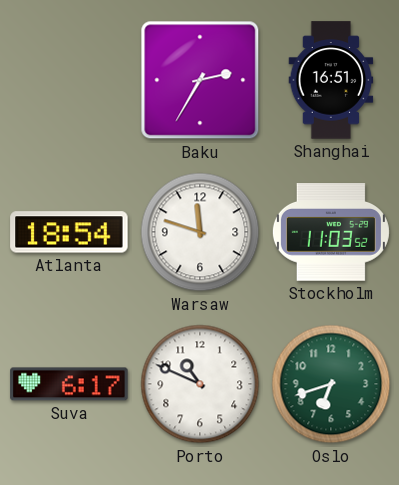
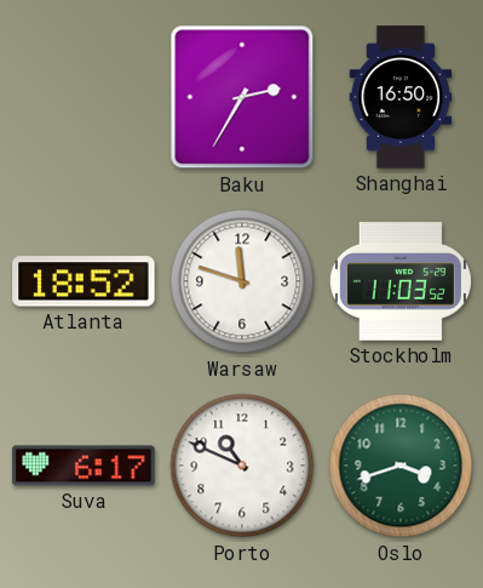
Shanghai: 16:51 -> 16:50
Atlanta: 18:54 -> 18:52
Oslo: 6:42 -> 3:42
